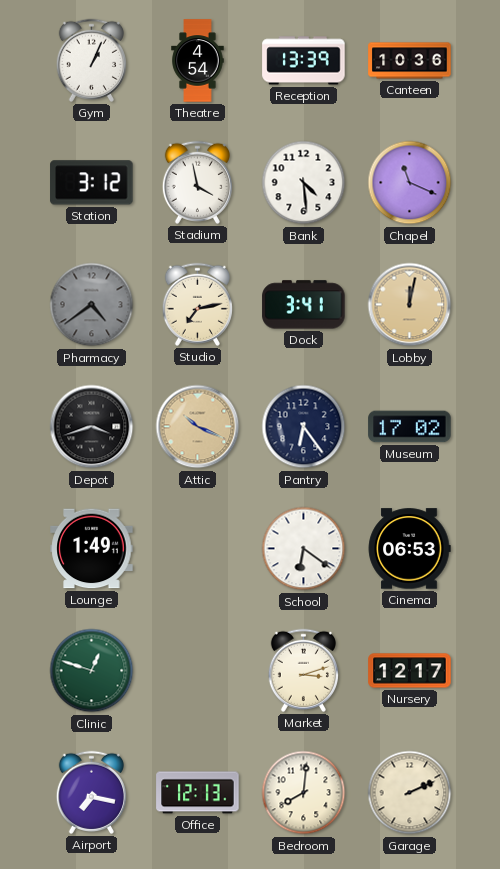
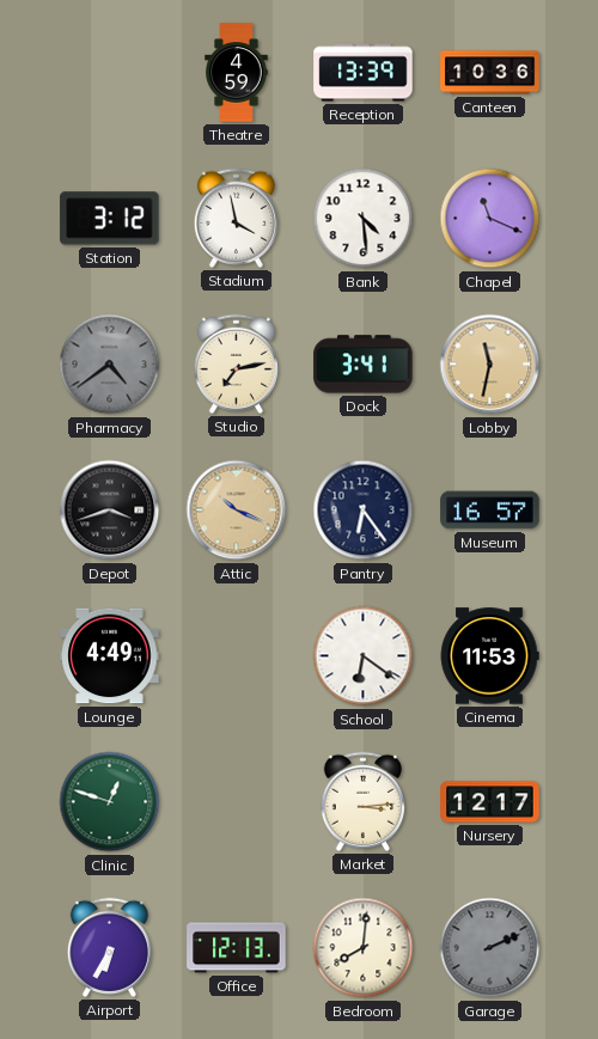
Gym: 1:04 -> none
Theatre: 4:54 -> 4:59
Lobby: 12:02 -> 11:32
Museum: 17:02 -> 16:57
Lounge: 1:49 -> 4:49
Cinema: 06:53 -> 11:53
Market: 3:12 -> 3:14
Airport: 7:17 -> 6:35
Garage dial: cream -> grey
